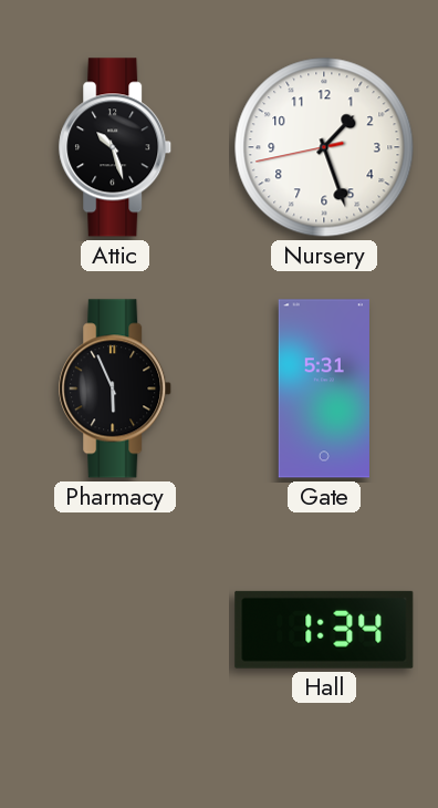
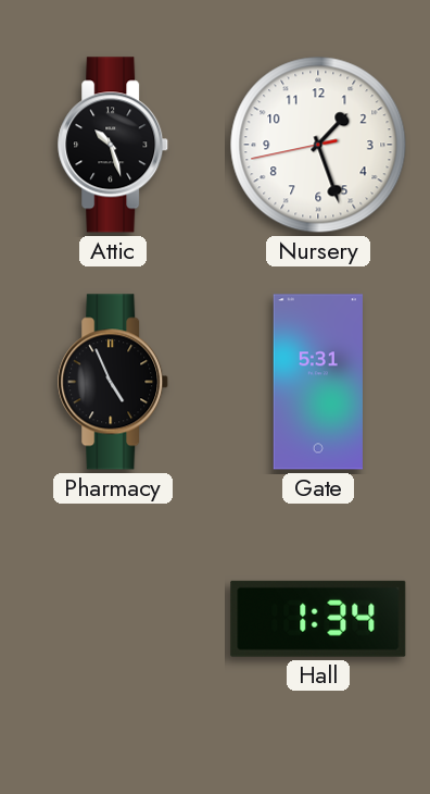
Pharmacy: 5:56 -> 4:56
